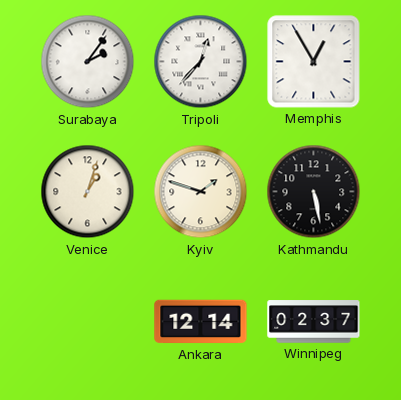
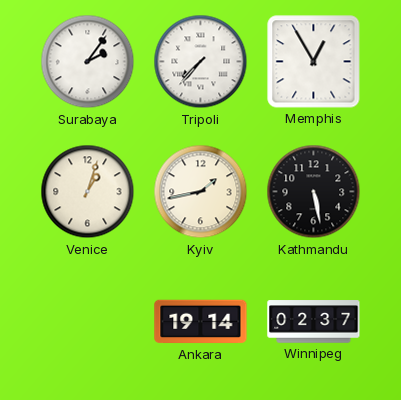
Tripoli: 12:37 -> 7:37
Kyiv: 1:48 -> 1:43
Ankara: 12:14 -> 19:14
